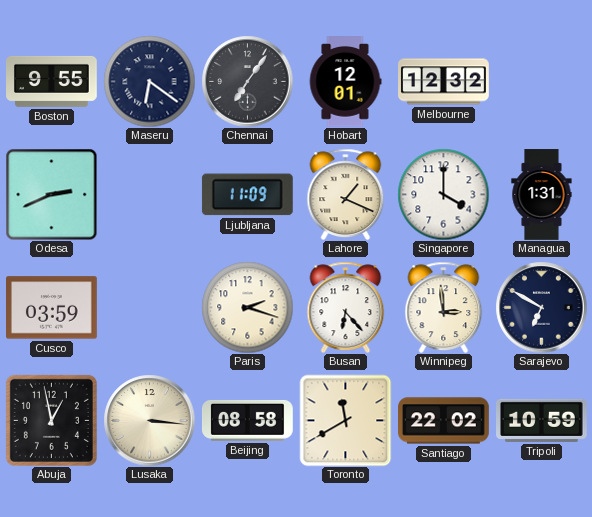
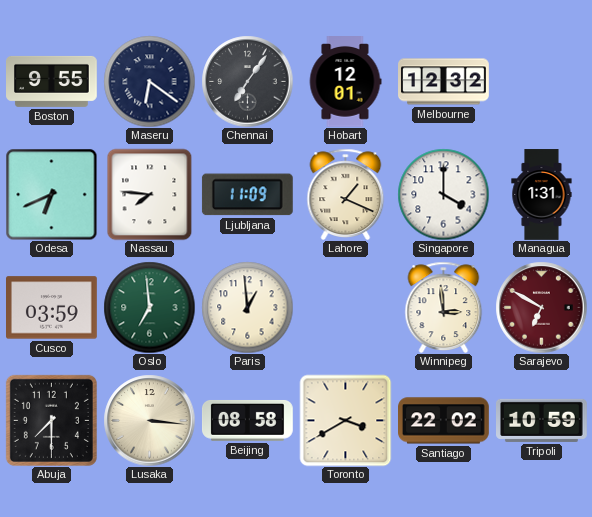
Odesa: 2:41 -> 6:41
Nassau: none -> 7:46
Oslo: none -> 6:59
Paris: 2:18 -> 12:59
Busan: 6:23 -> none
Sarajevo dial: navy -> burgundy
Abuja: 12:58 -> 7:30
Toronto: 11:40 -> 3:40
